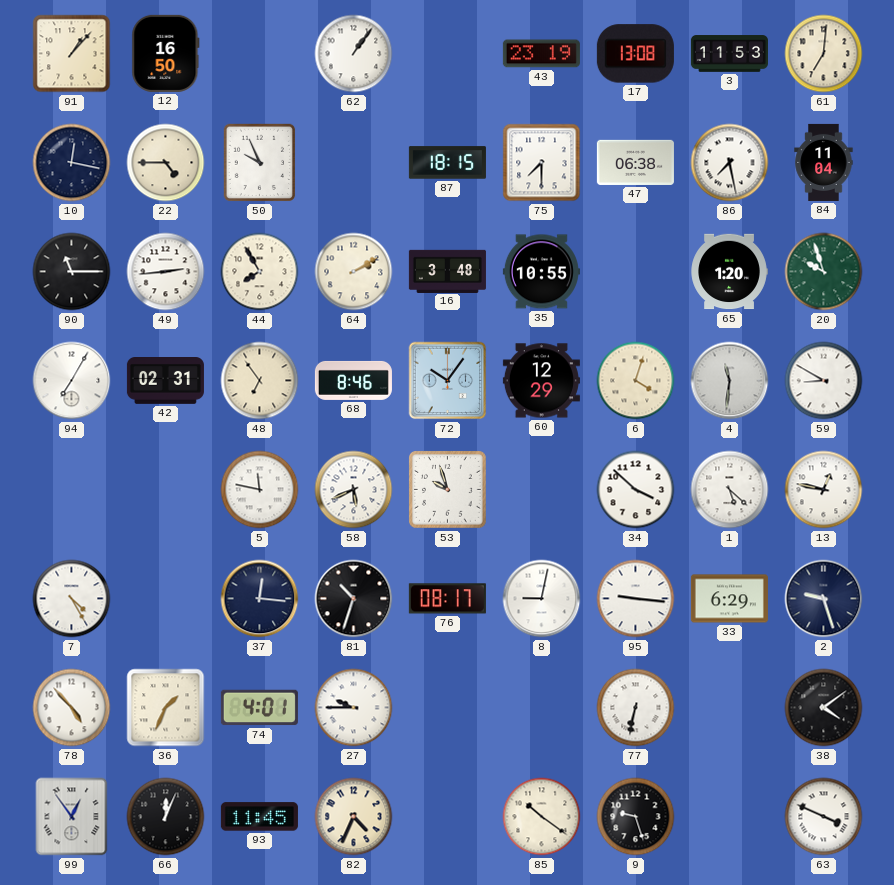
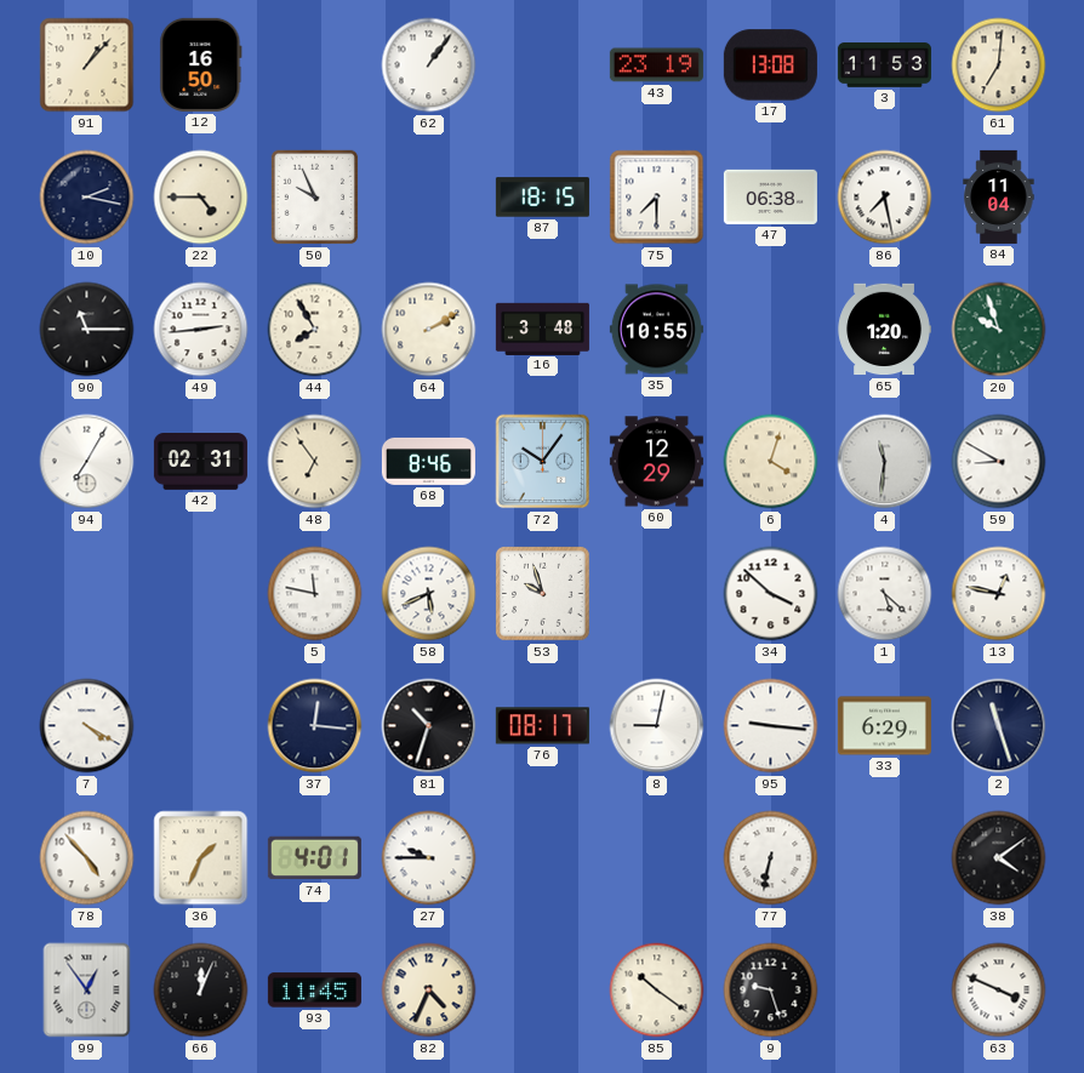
10: 12:17 -> 2:17
7: 4:25 -> 4:20
2: 9:27 -> 11:27
